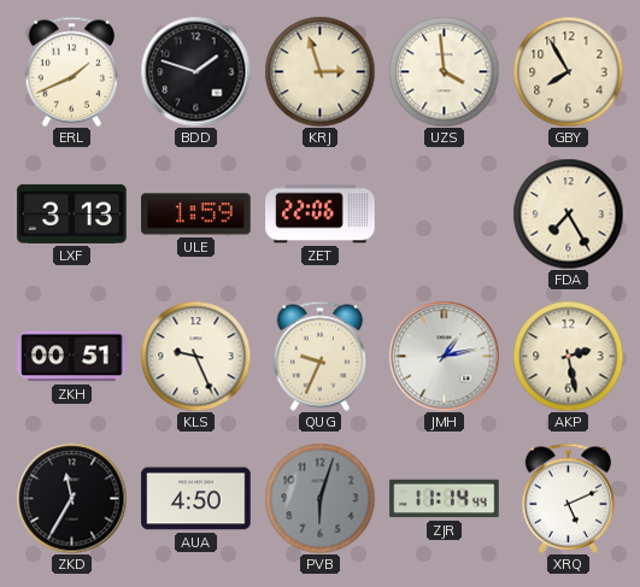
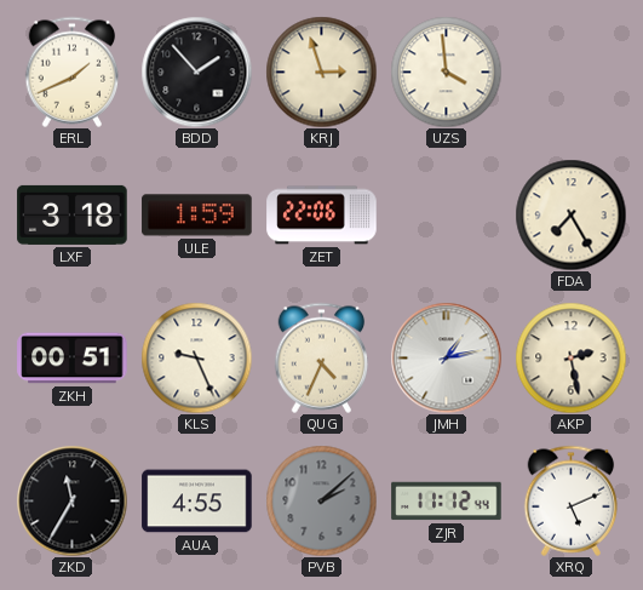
BDD: 1:48 -> 1:53
GBY: 7:55 -> none
LXF: 3:13 -> 3:18
QUG: 9:34 -> 4:34
AUA: 4:50 -> 4:55
PVB: 6:03 -> 2:08
ZJR: 11:14 -> 11:12
